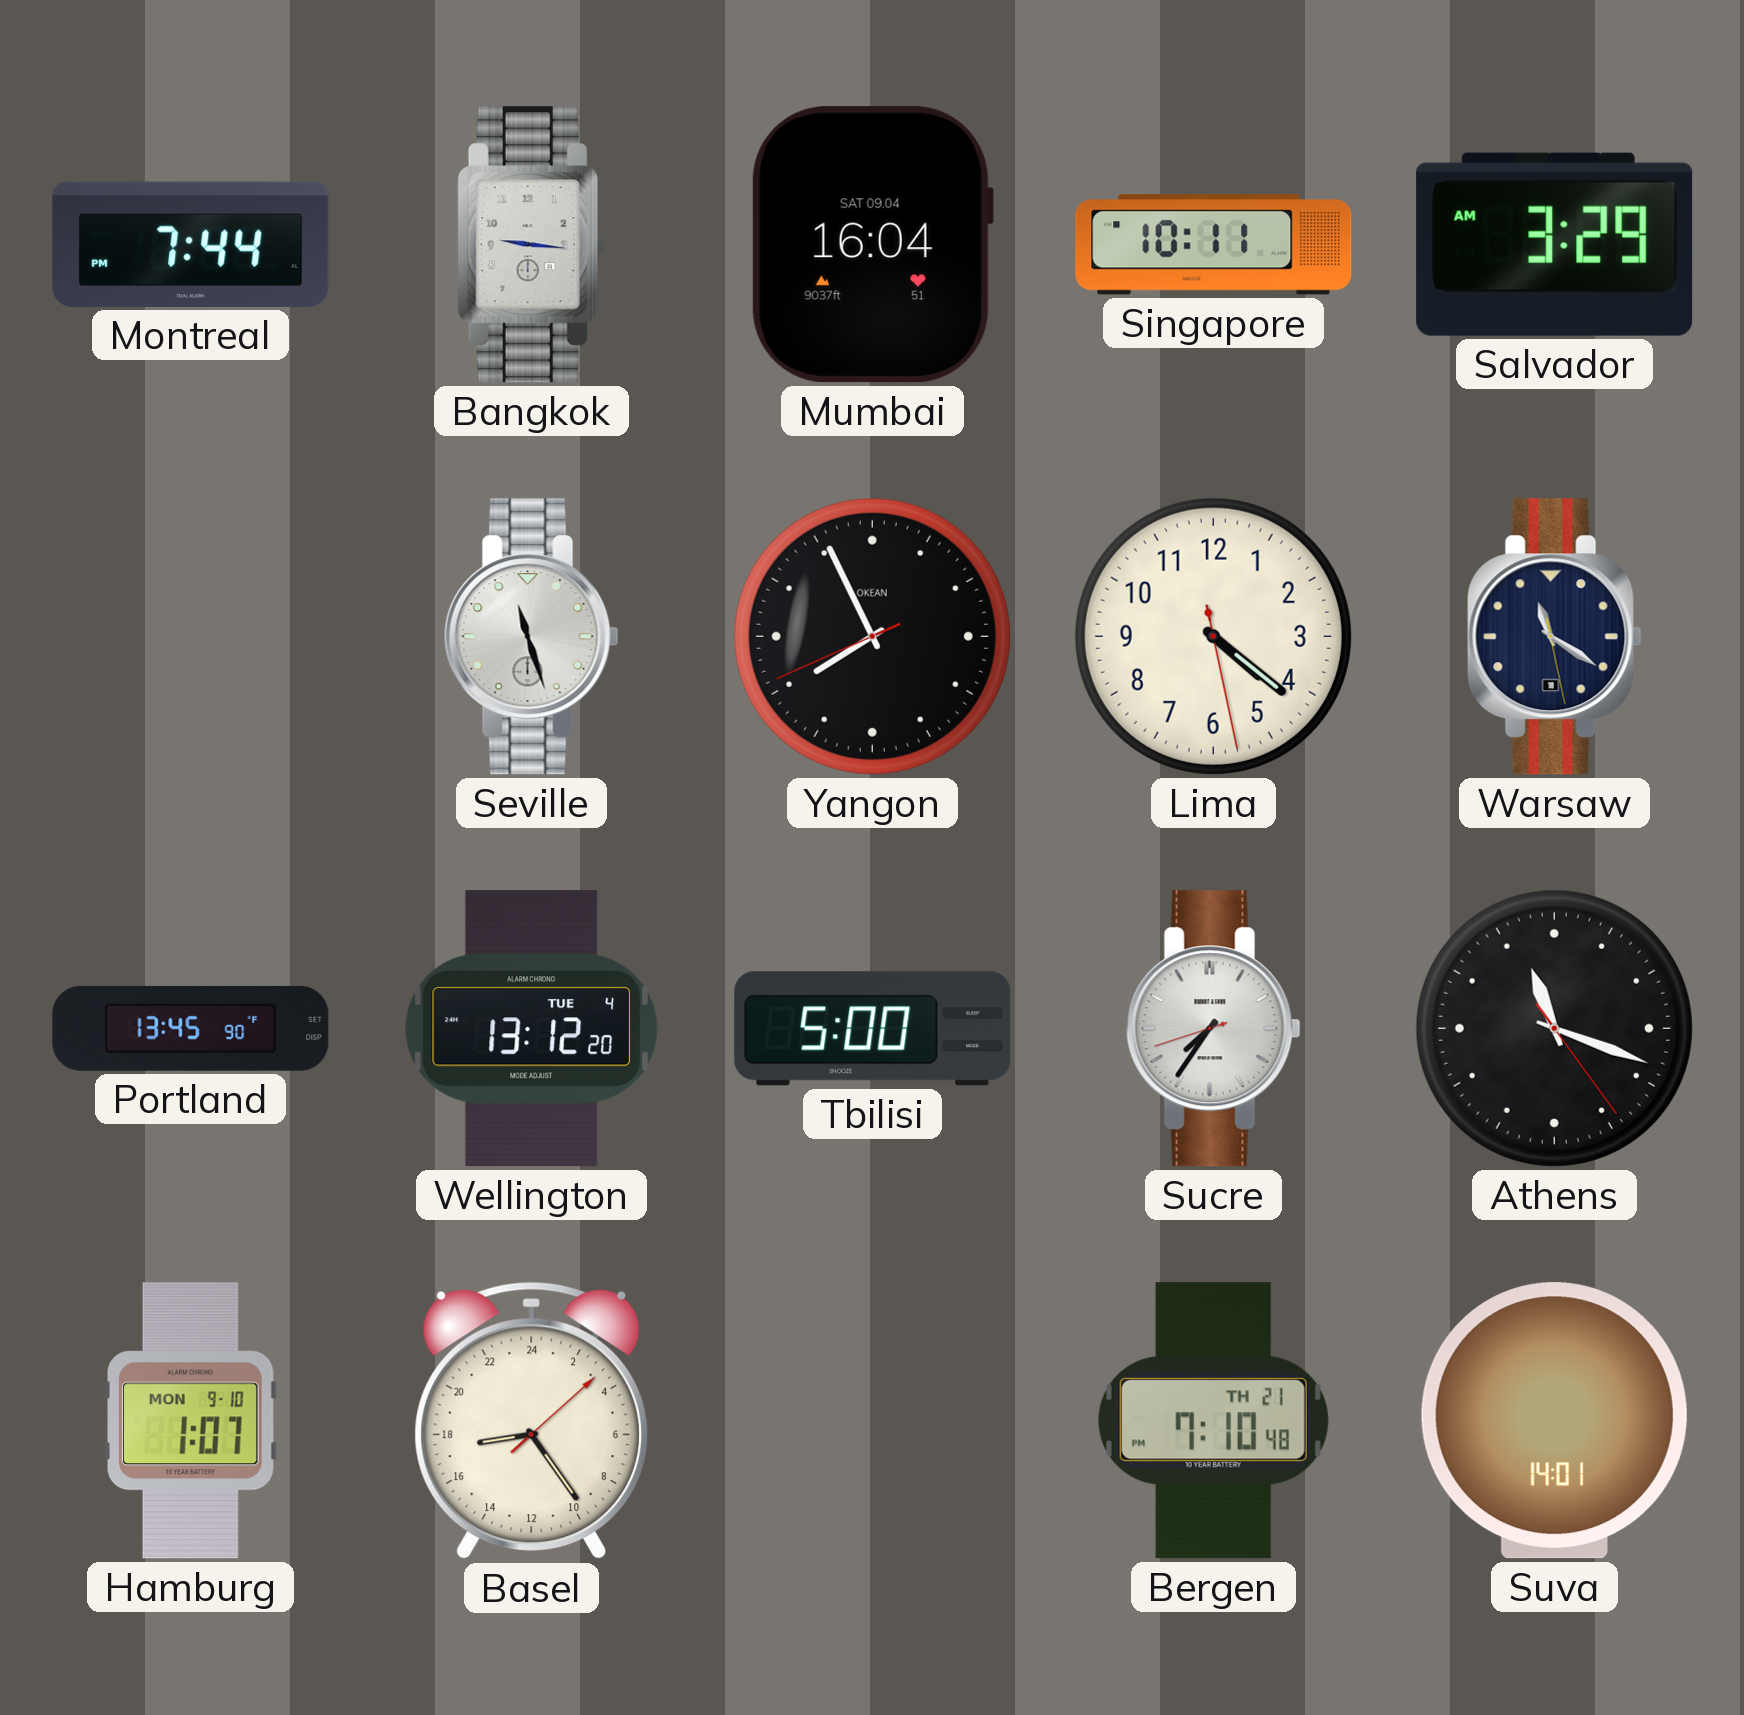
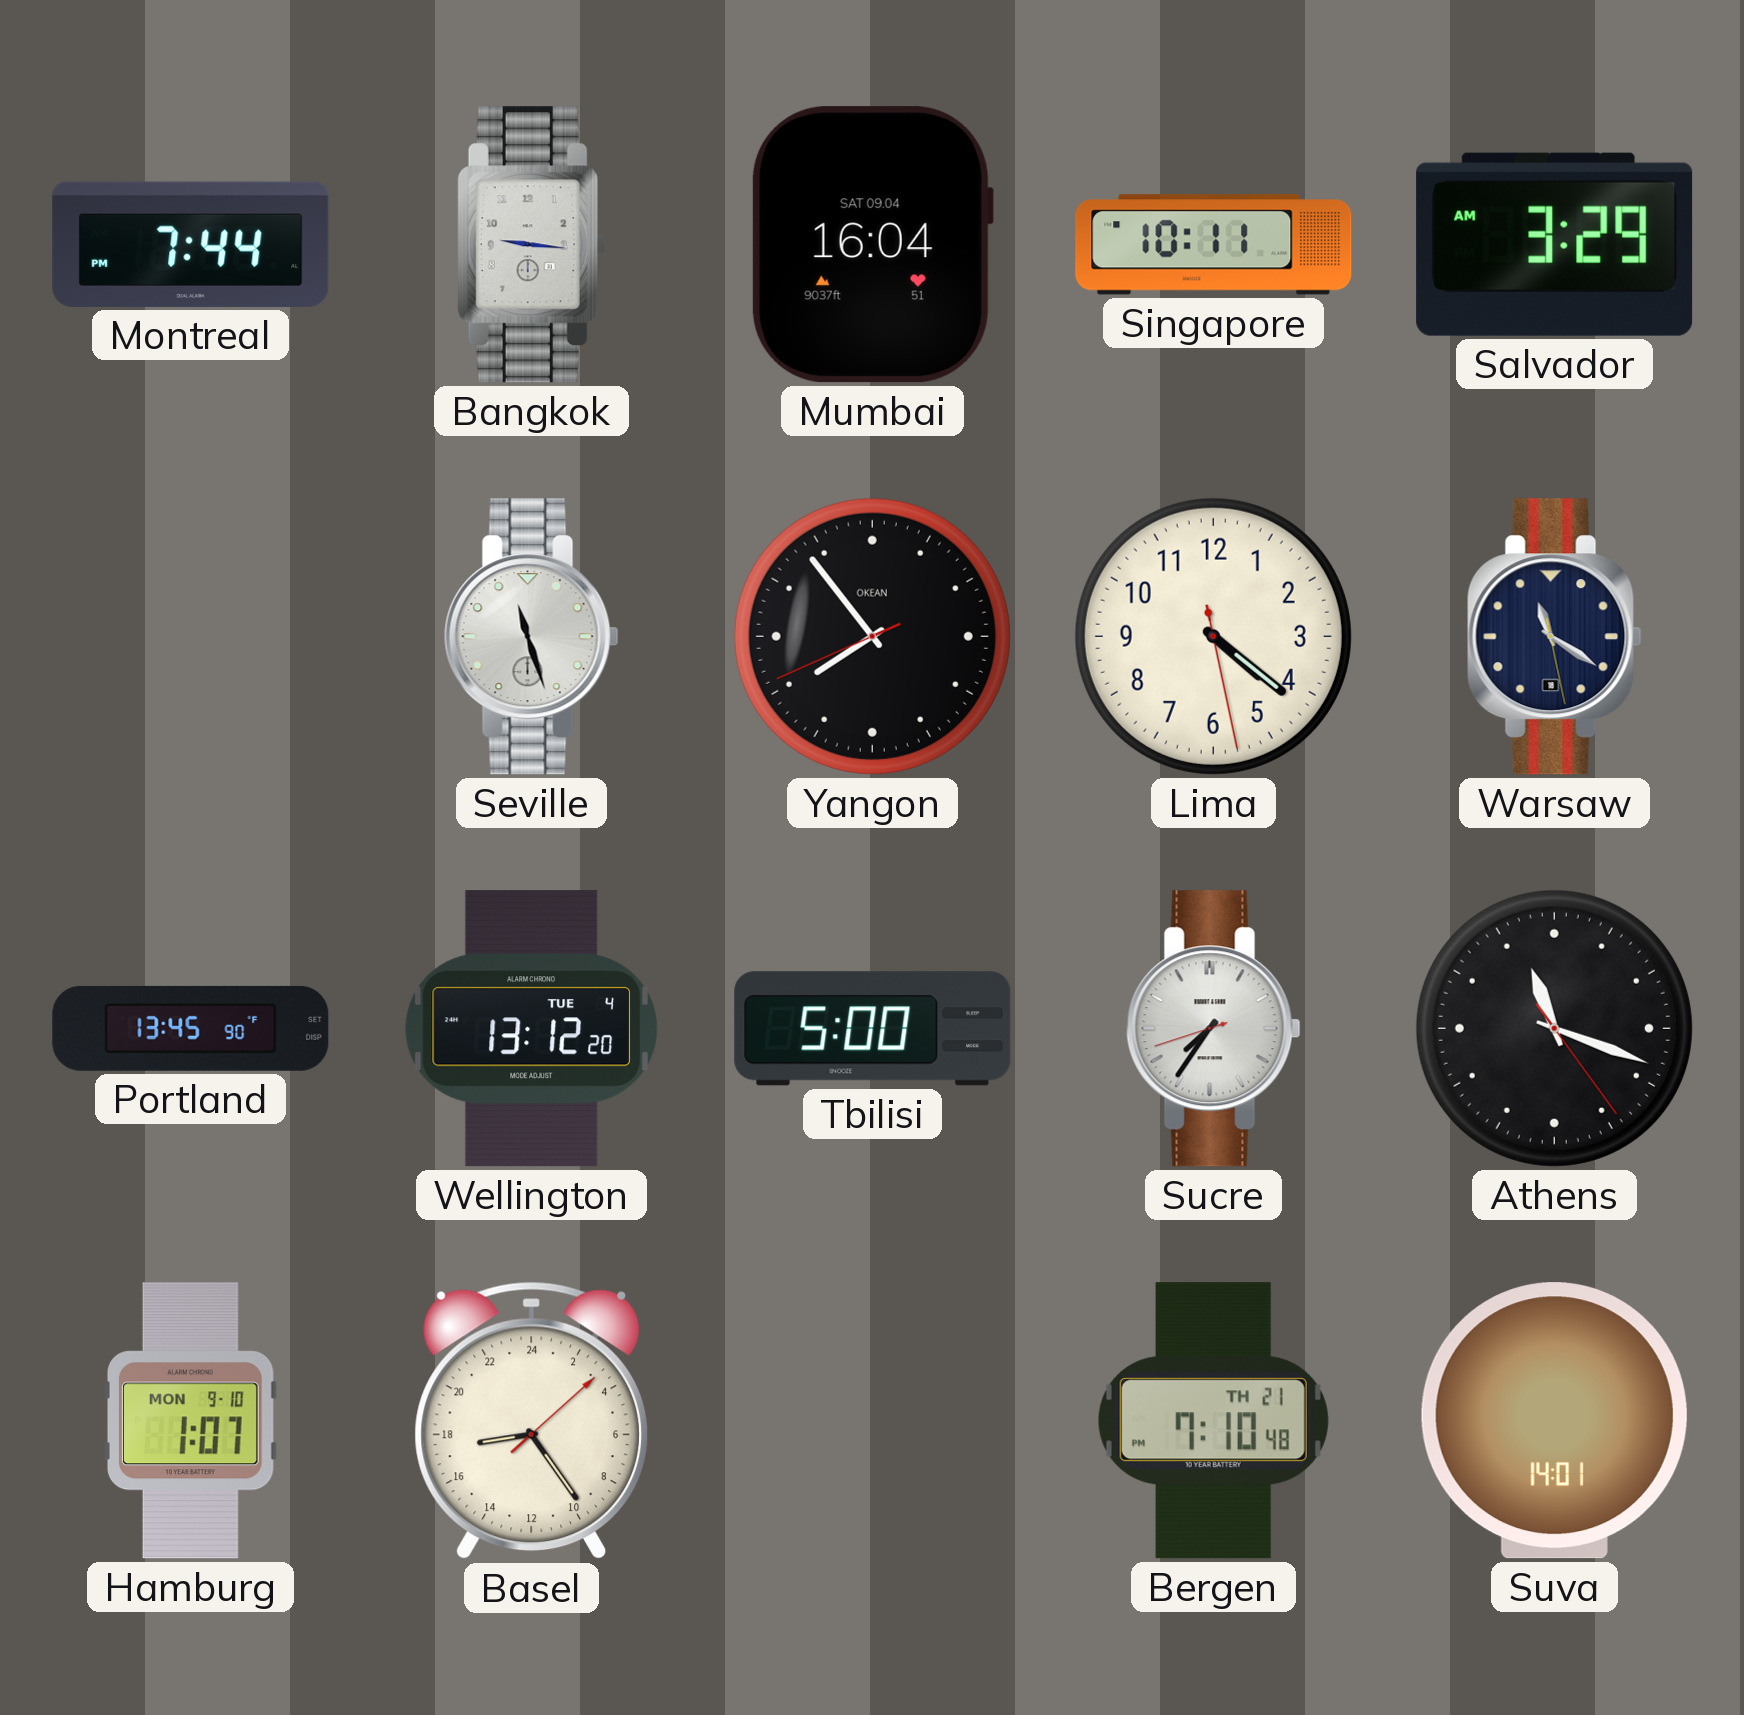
Yangon: 7:55 -> 7:53
